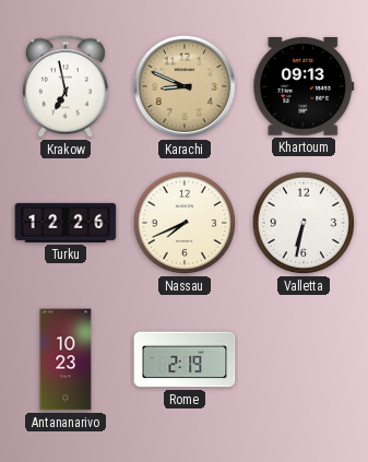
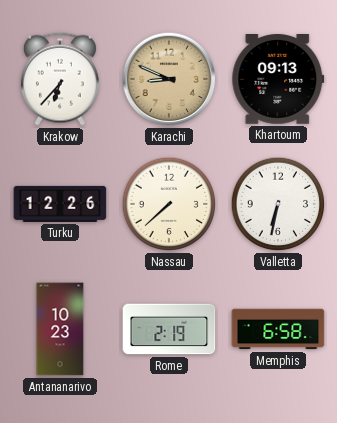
Krakow: 6:58 -> 6:37
Nassau: 7:41 -> 7:38
Memphis: none -> 6:58
